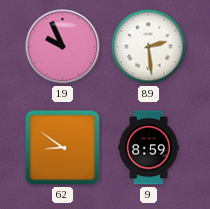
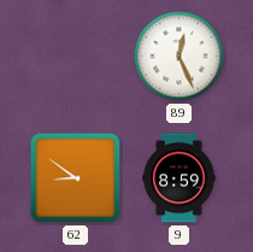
19: 9:56 -> none
89: 2:29 -> 12:26
